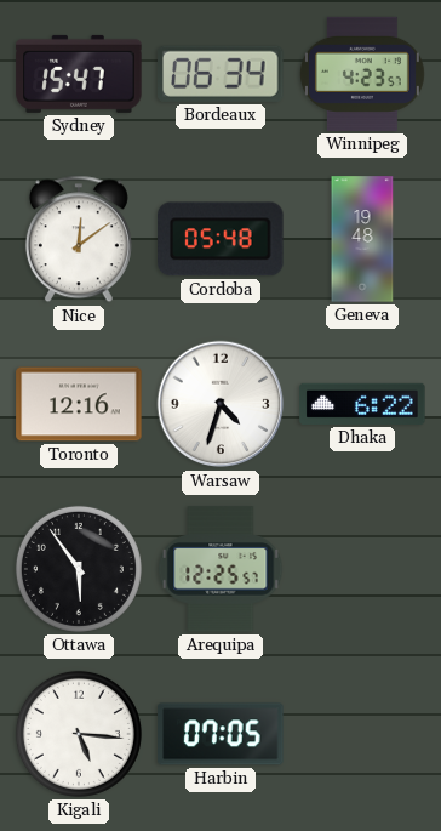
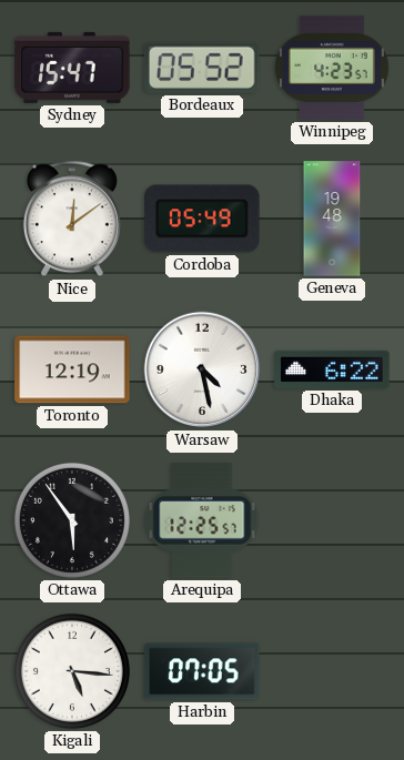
Bordeaux: 06:34 -> 05:52
Cordoba: 05:48 -> 05:49
Toronto: 12:16 -> 12:19
Warsaw: 4:33 -> 4:28
